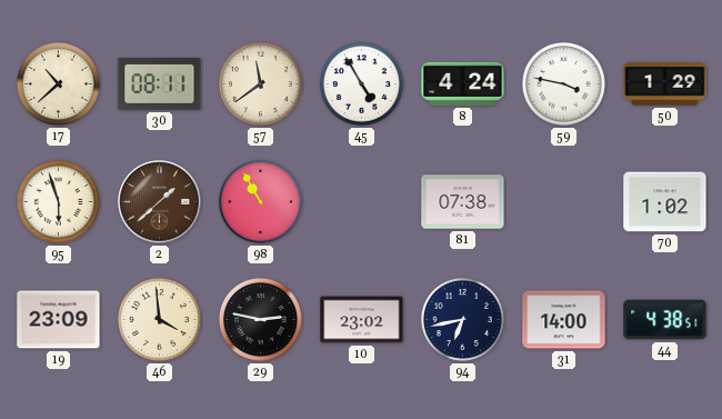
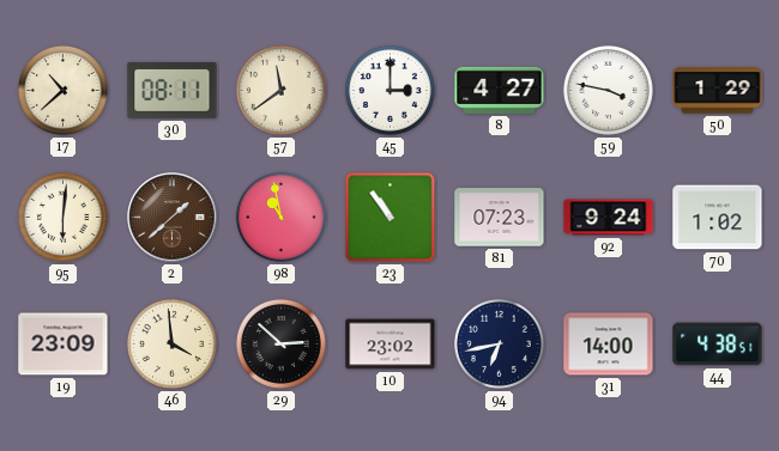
45: 4:55 -> 3:00
8: 4:24 -> 4:27
95: 5:57 -> 6:01
98: 10:55 -> 10:58
23: none -> 10:54
81: 07:38 -> 07:23
92: none -> 9:24
29: 2:47 -> 2:52
